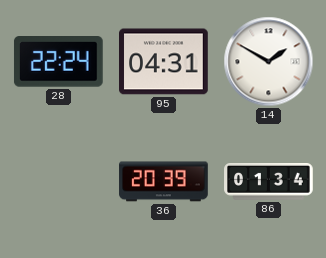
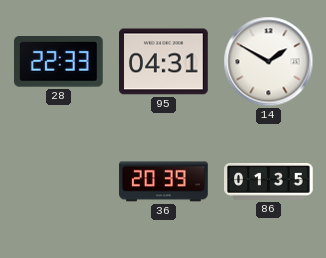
28: 22:24 -> 22:33
86: 01:34 -> 01:35
